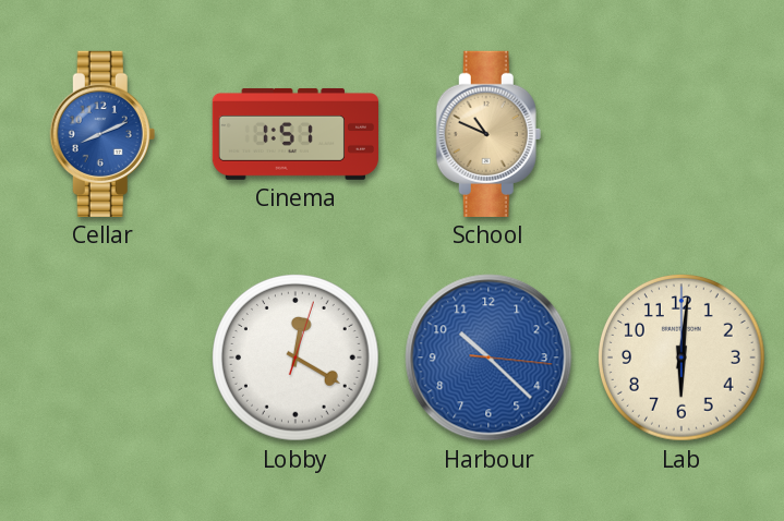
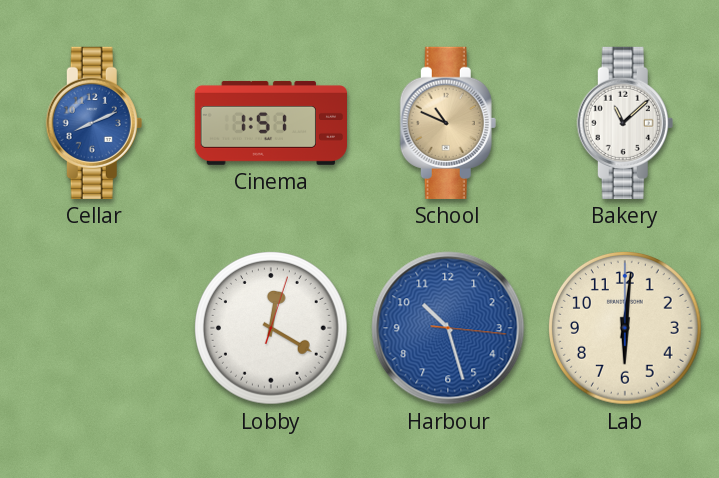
Bakery: none -> 11:08
Harbour: 10:22 -> 10:27
